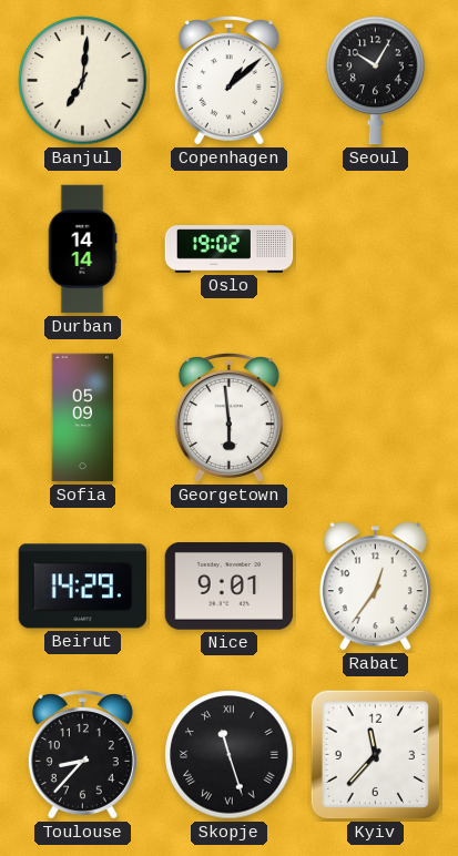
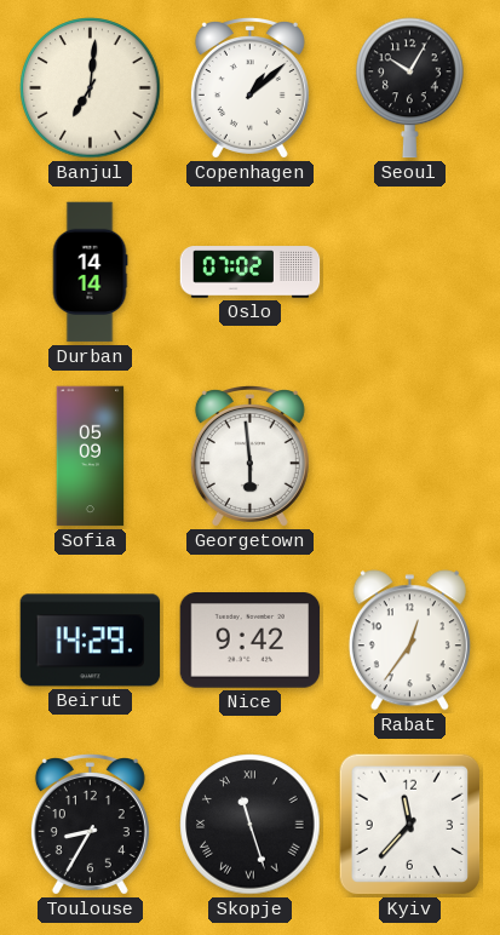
Oslo: 19:02 -> 07:02
Nice: 9:01 -> 9:42
Toulouse: 8:37 -> 8:35
